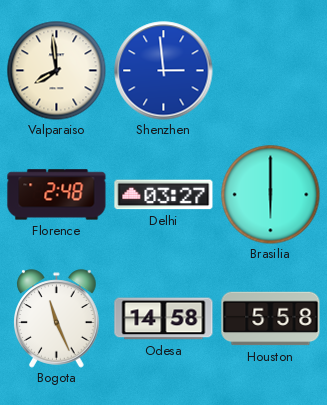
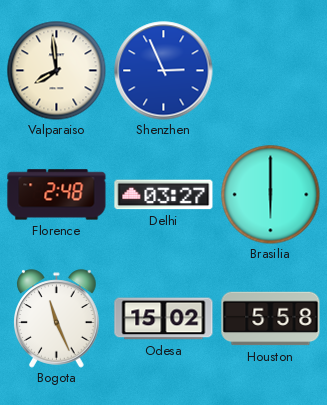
Shenzhen: 2:59 -> 2:56
Odesa: 14:58 -> 15:02
